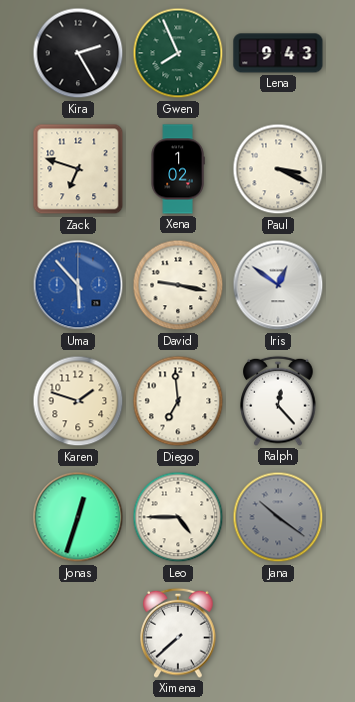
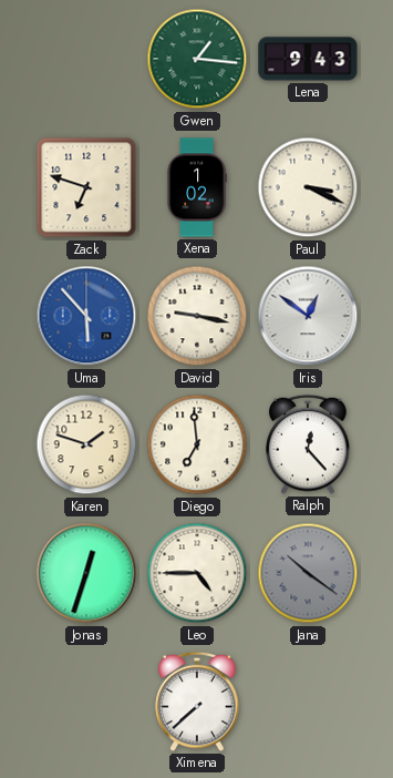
Kira: 2:25 -> none
Gwen: 7:56 -> 1:16
